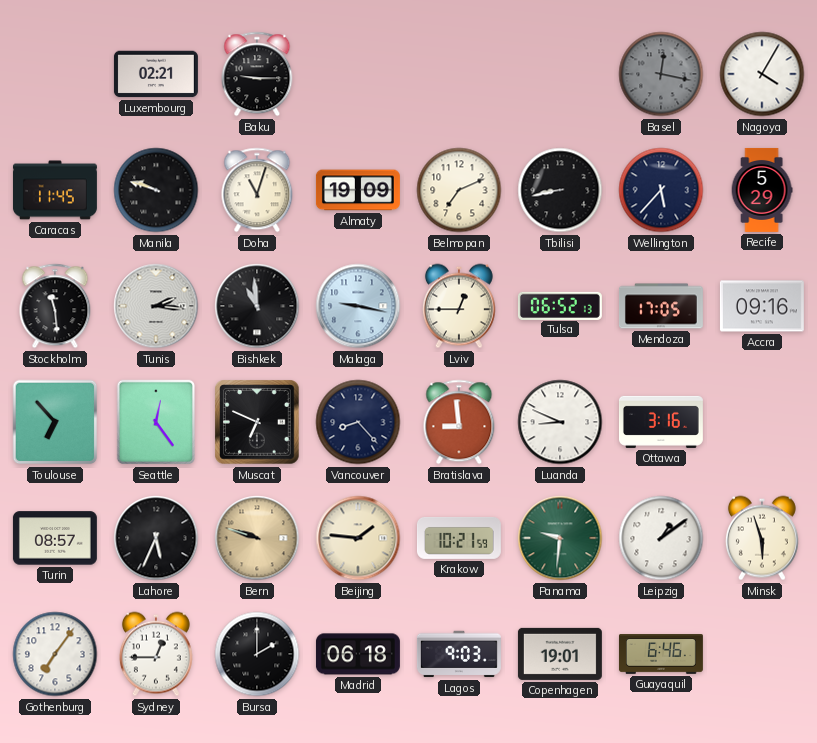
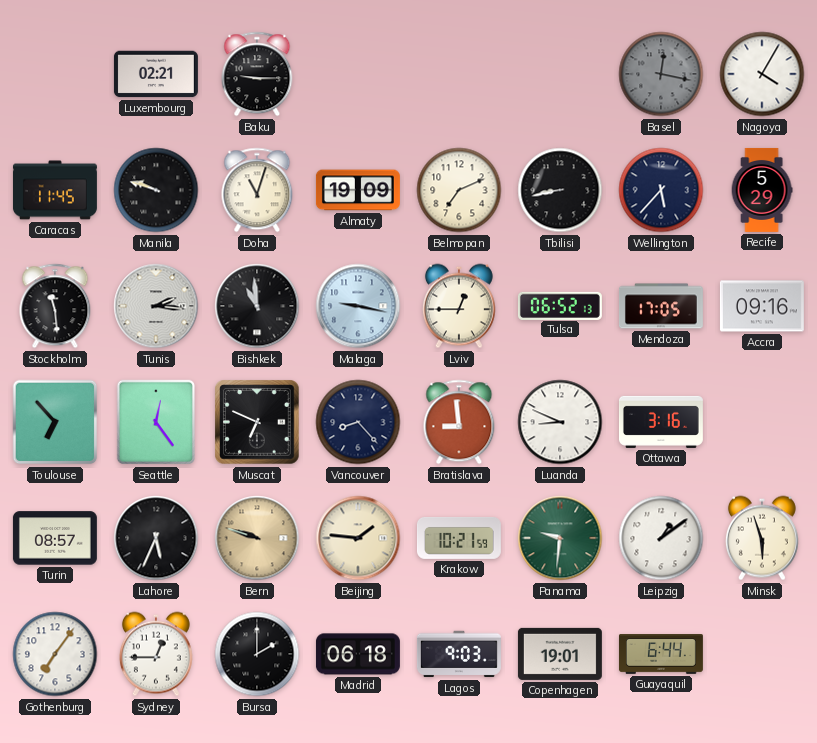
Guayaquil: 6:46 -> 6:44
